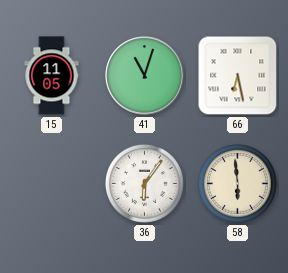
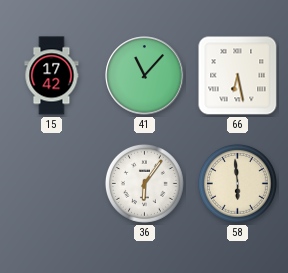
15: 11:05 -> 17:42
41: 11:03 -> 11:07
